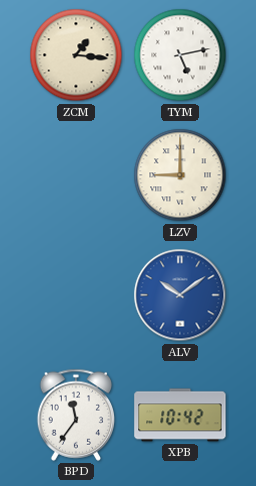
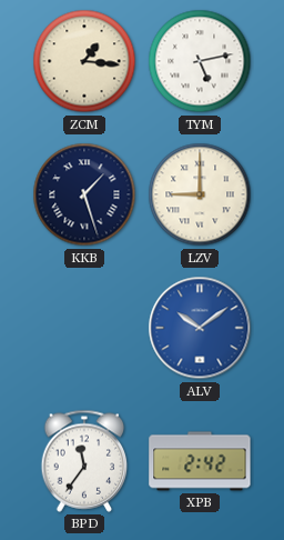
KKB: none -> 1:27
XPB: 10:42 -> 2:42
